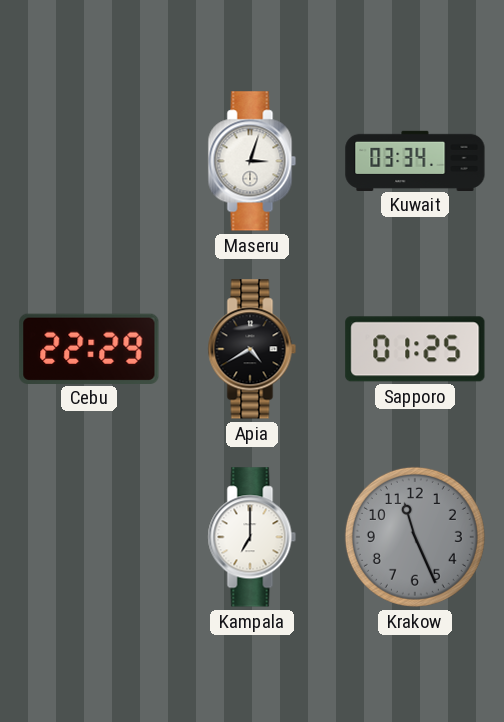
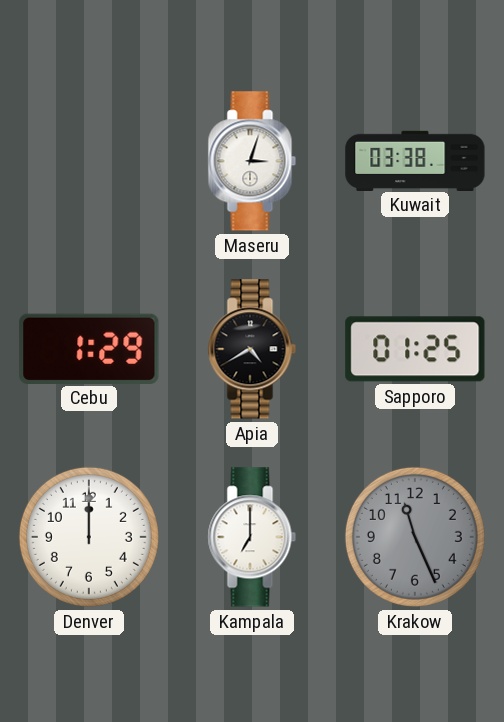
Kuwait: 03:34 -> 03:38
Cebu: 22:29 -> 1:29
Denver: none -> 12:00
